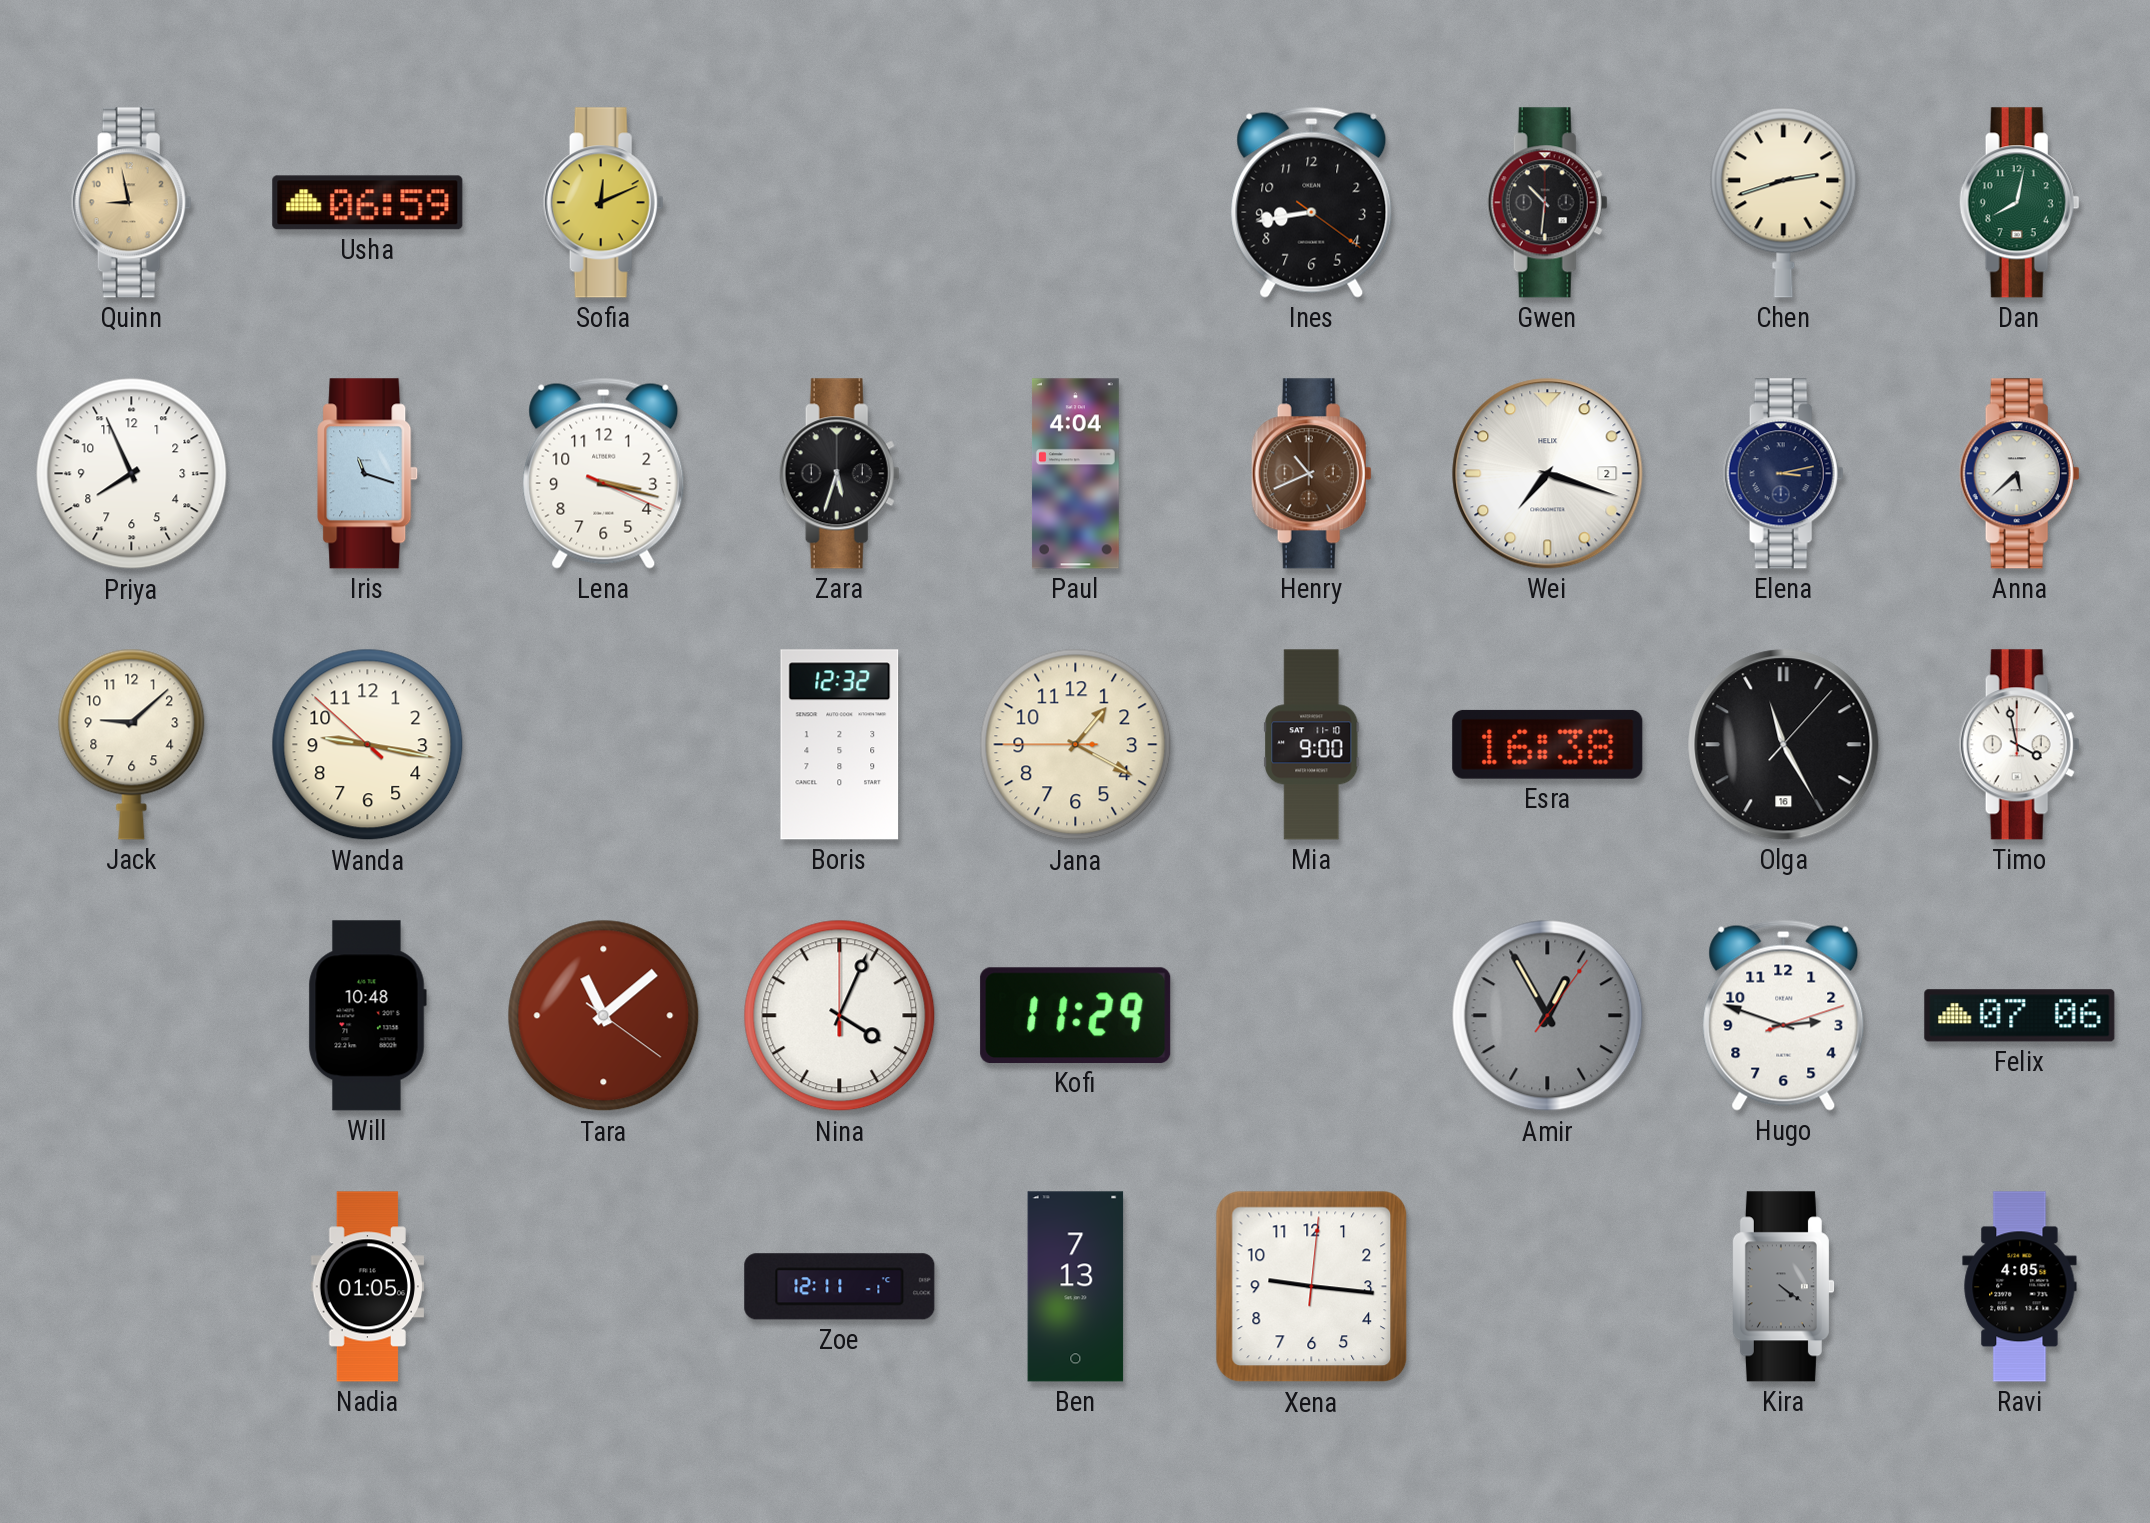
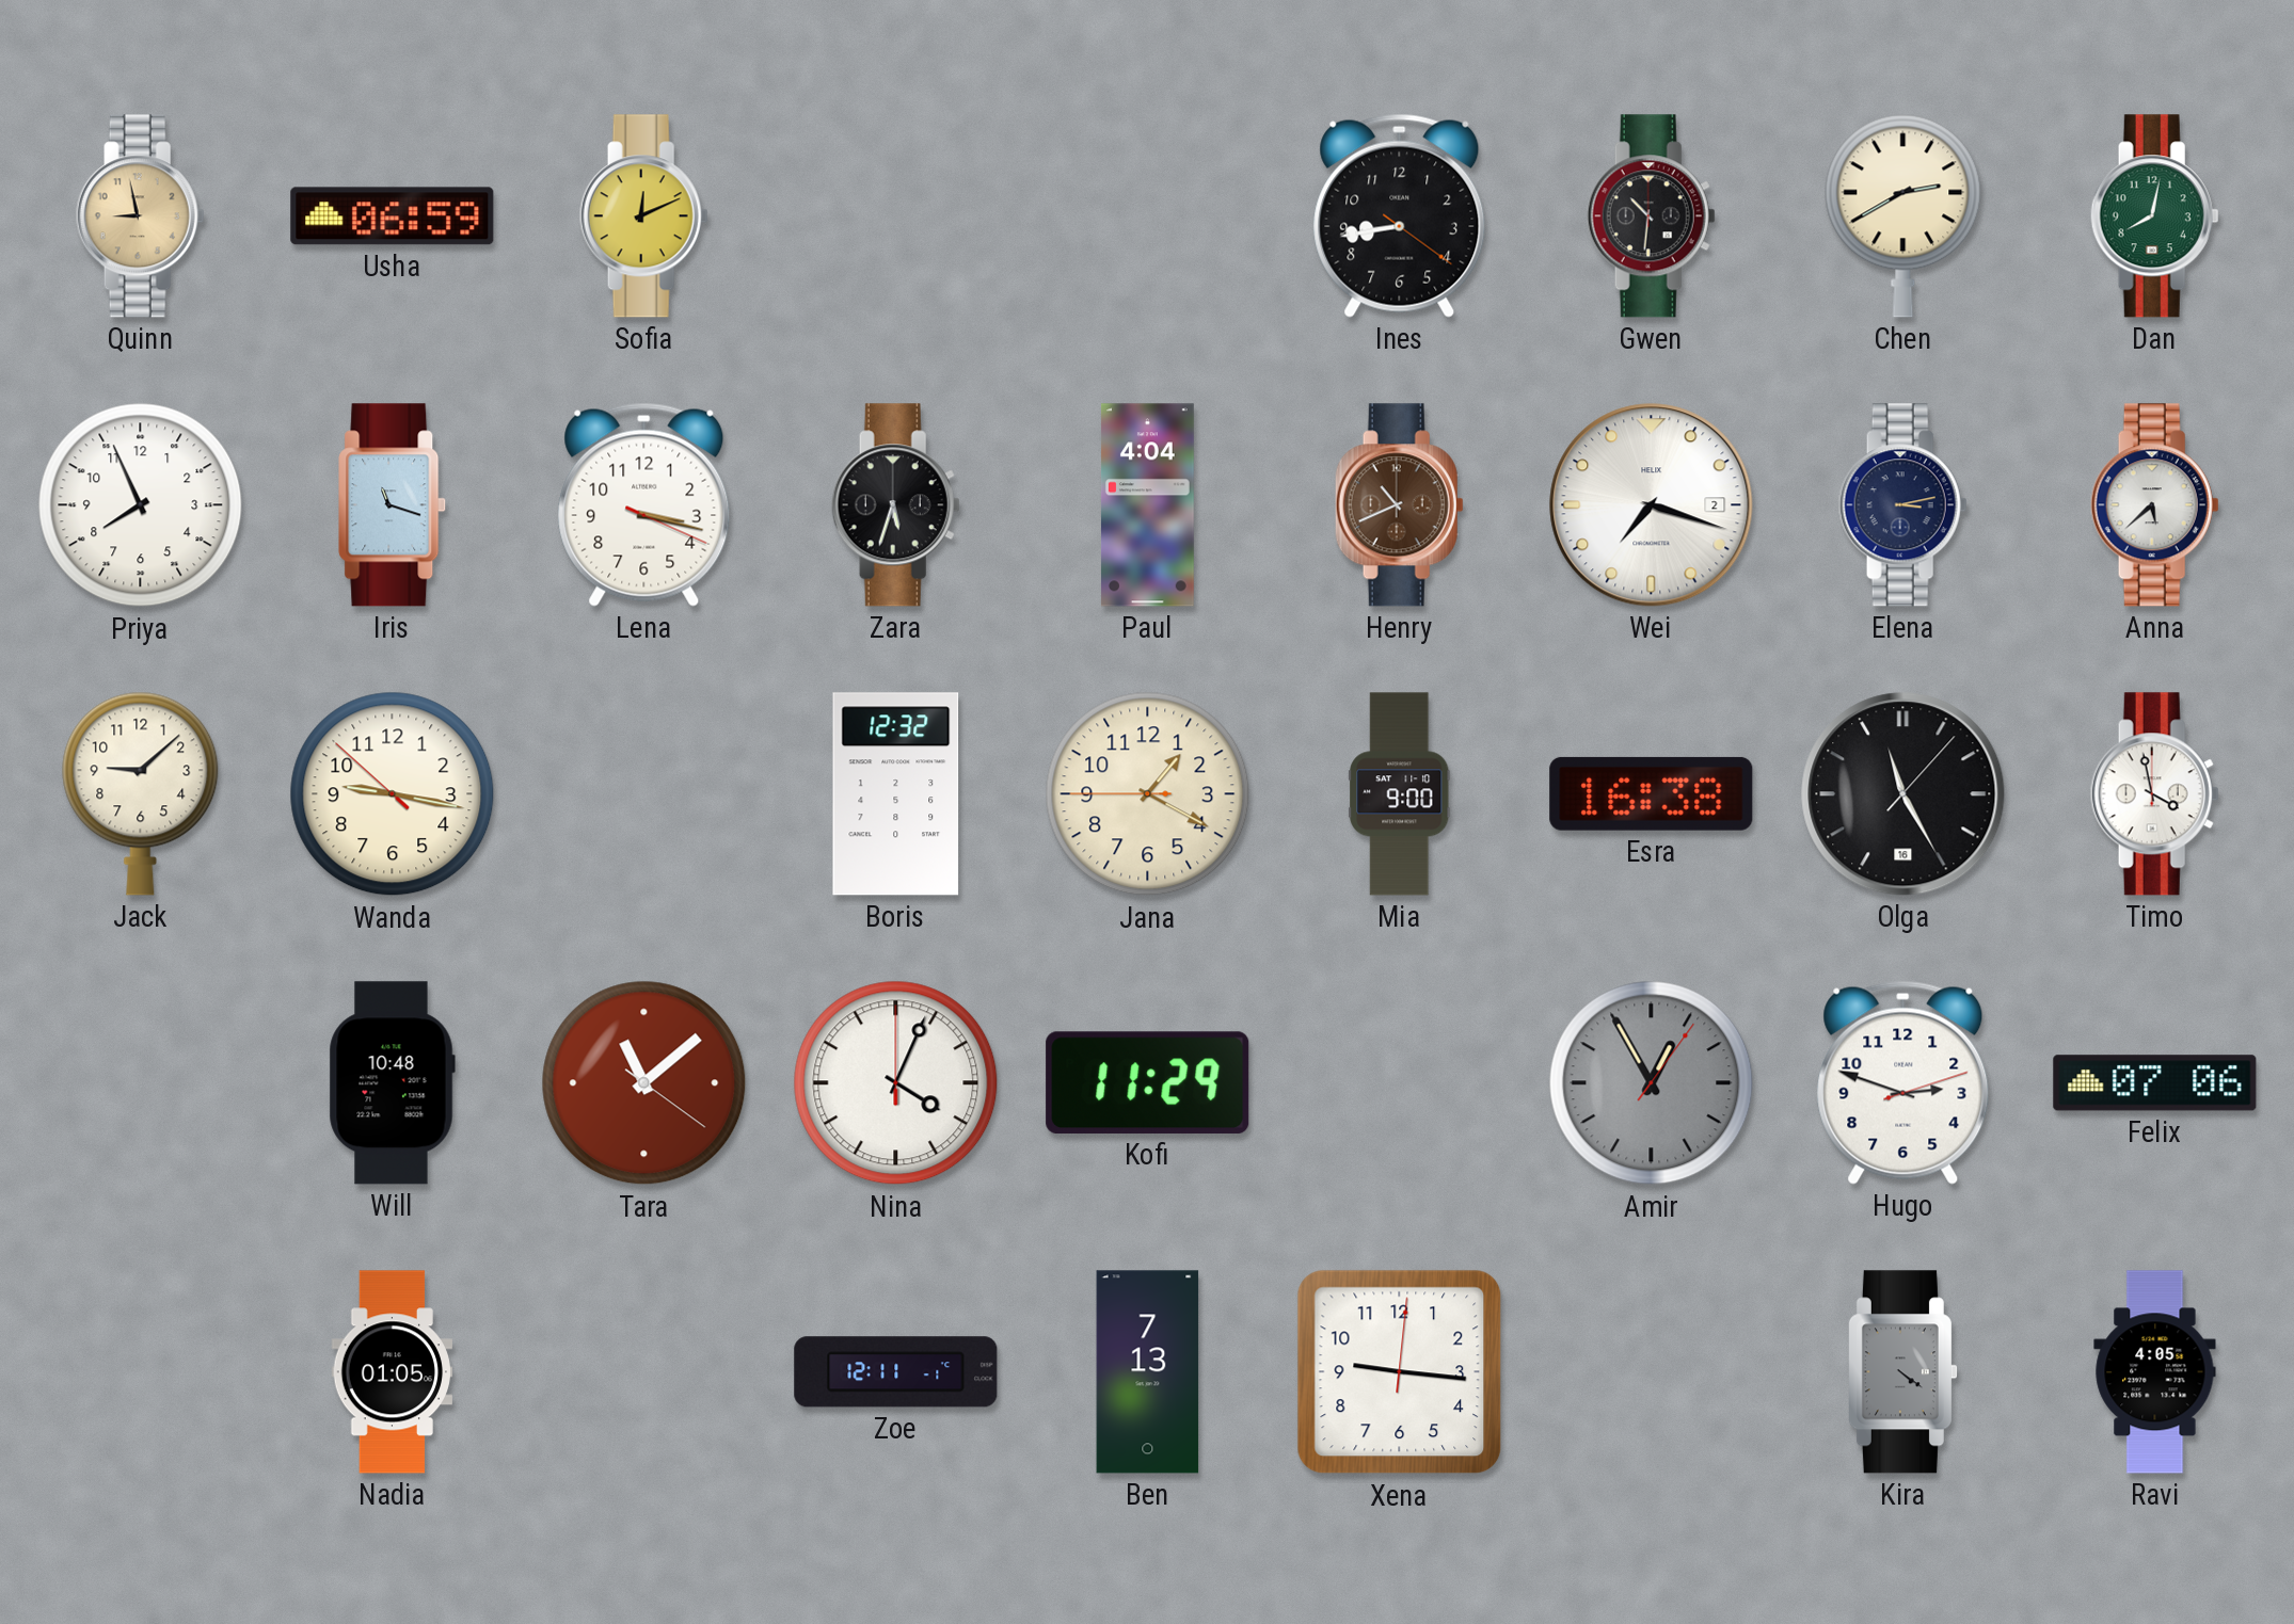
Chen: 2:42 -> 2:40
